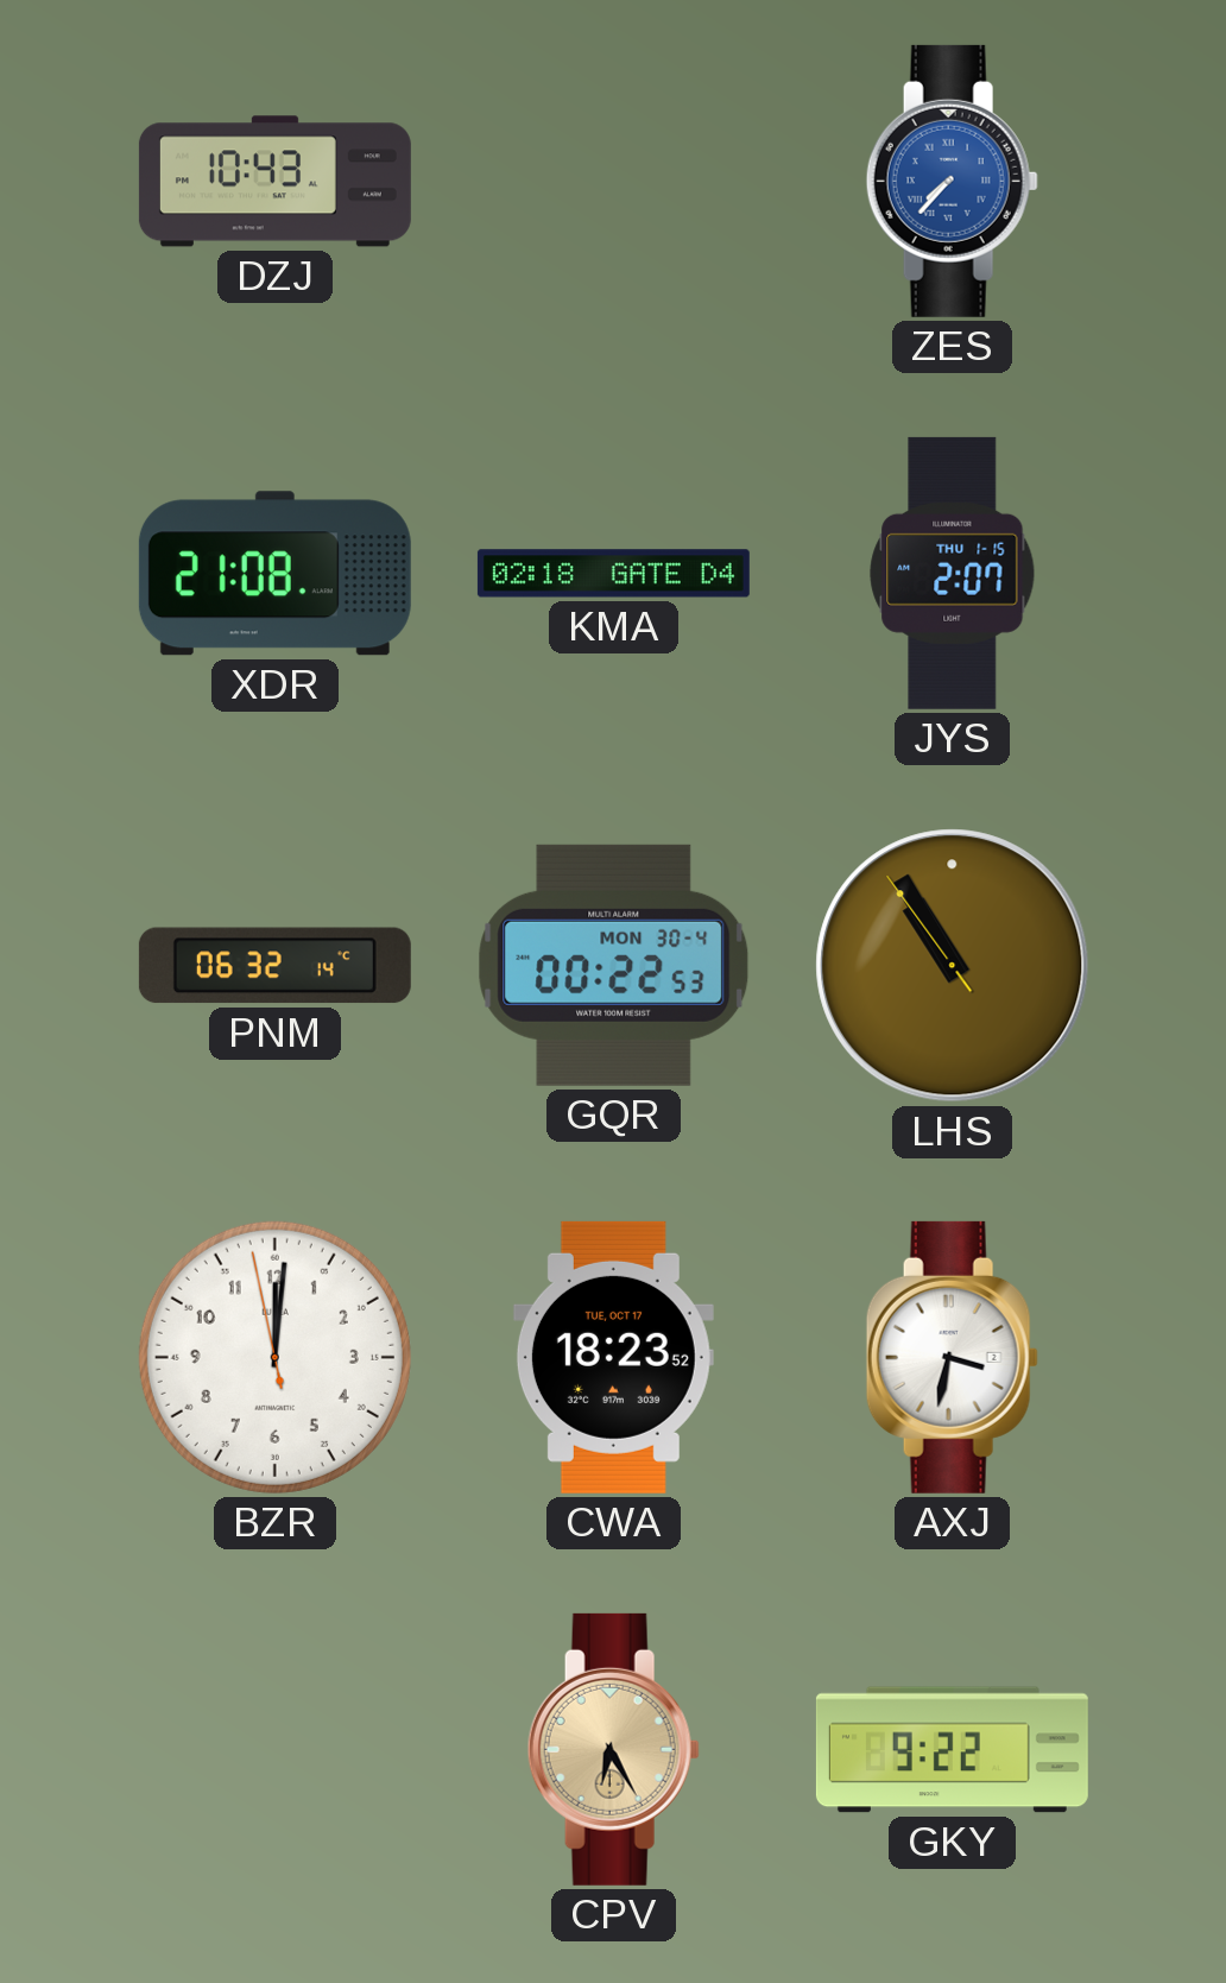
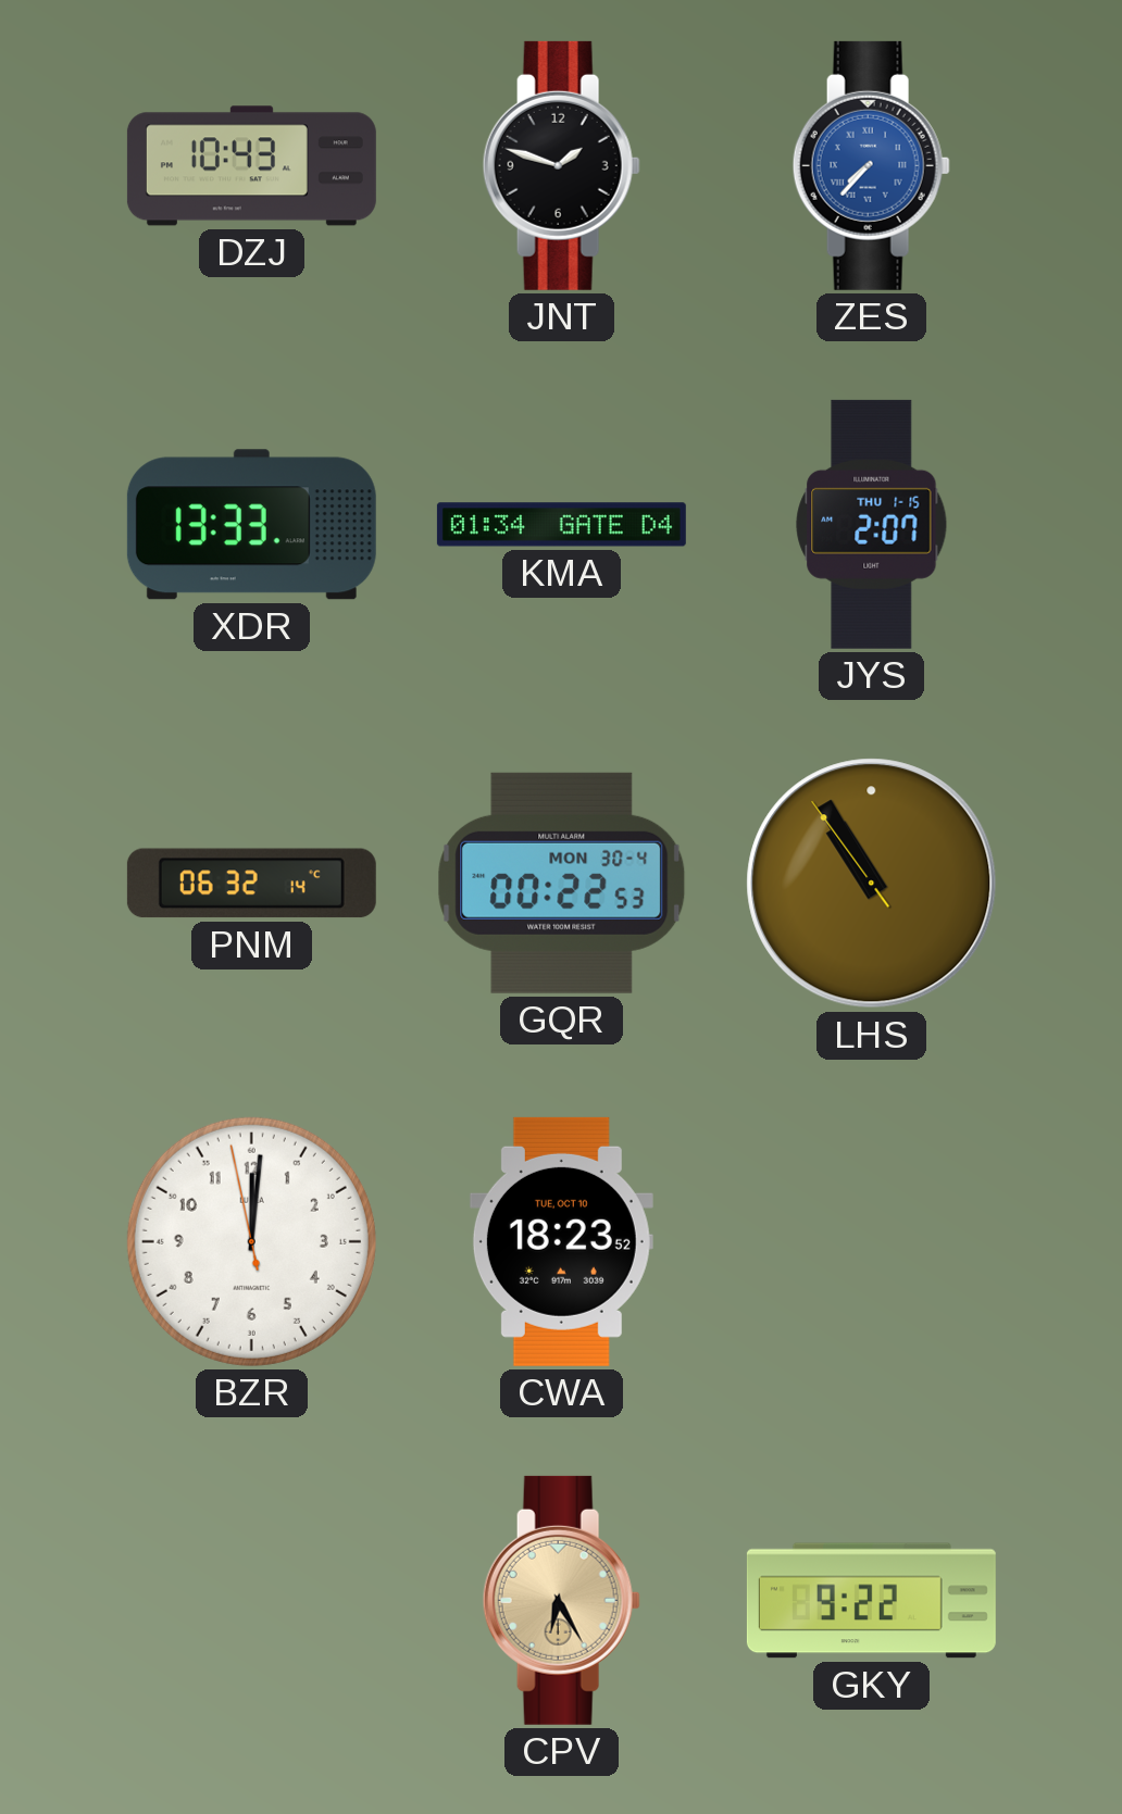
JNT: none -> 1:48
XDR: 21:08 -> 13:33
KMA: 02:18 -> 01:34
CWA date: TUE, OCT 17 -> TUE, OCT 10
AXJ: 3:32 -> none
